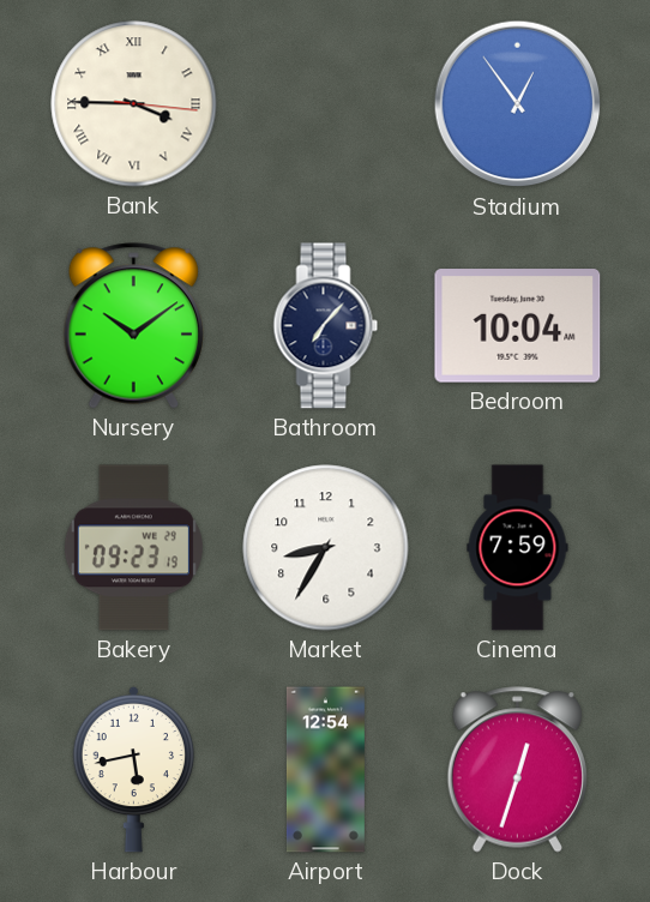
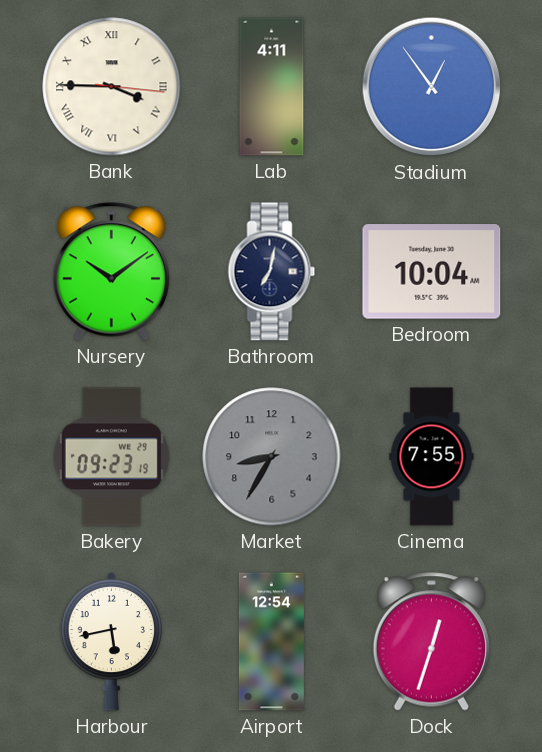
Lab: none -> 4:11
Bathroom: 7:07 -> 7:02
Market dial: white -> grey
Cinema: 7:59 -> 7:55
